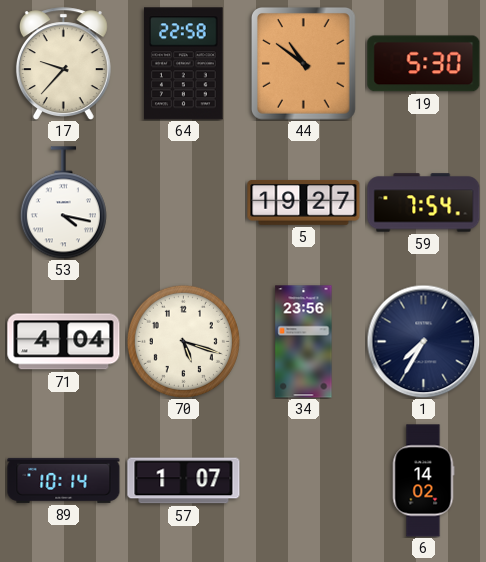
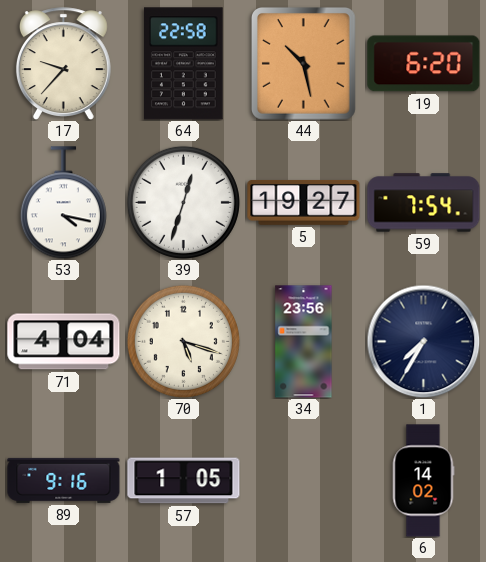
44: 10:51 -> 10:28
19: 5:30 -> 6:20
39: none -> 12:33
89: 10:14 -> 9:16
57: 1:07 -> 1:05
